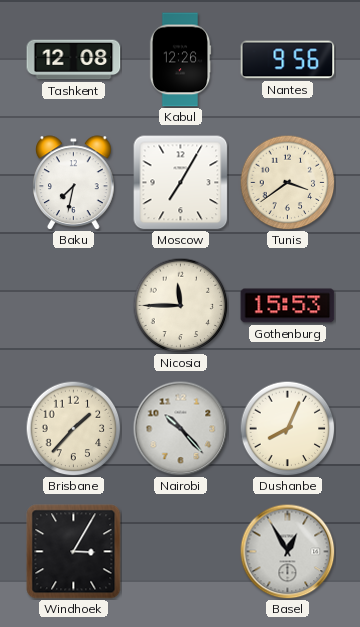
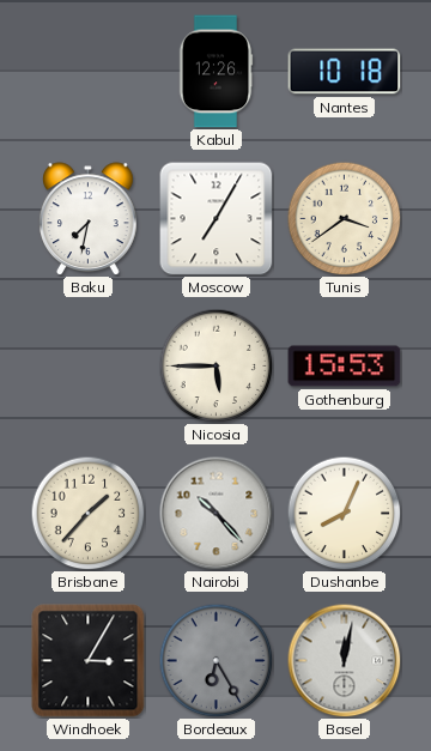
Tashkent: 12:08 -> none
Nantes: 9:56 -> 10:18
Nicosia: 11:45 -> 5:45
Bordeaux: none -> 6:25
Basel: 12:55 -> 12:02
